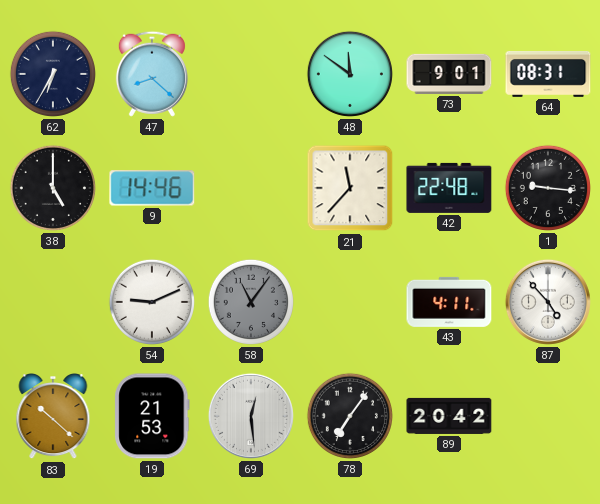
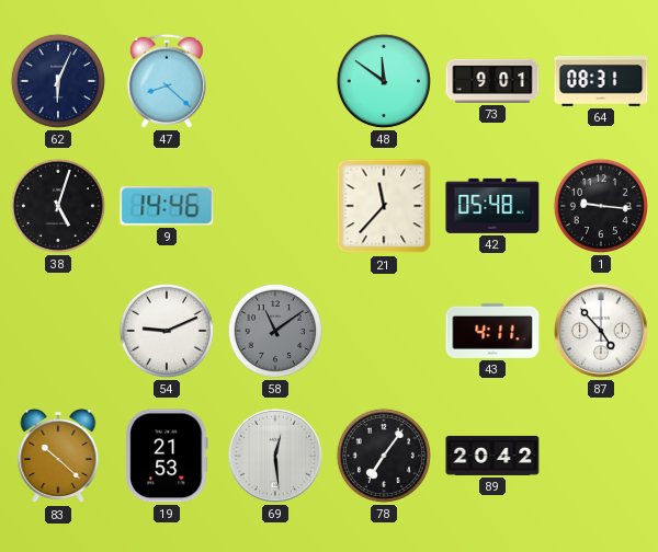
62: 6:35 -> 6:04
38: 5:00 -> 5:03
42: 22:48 -> 05:48
58: 11:06 -> 11:09
